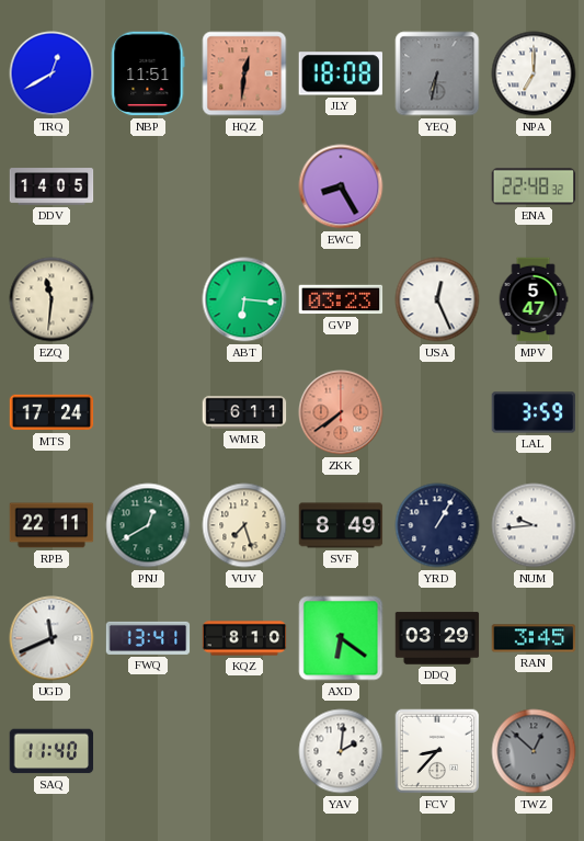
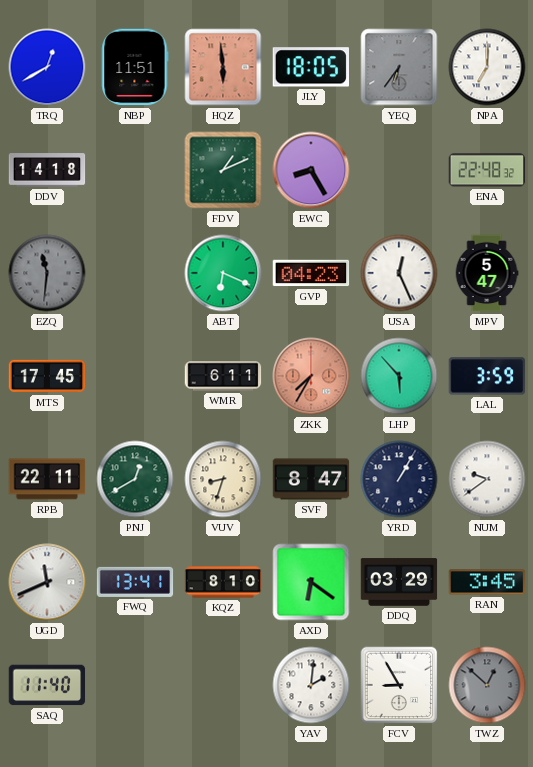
HQZ: 12:31 -> 5:59
JLY: 18:08 -> 18:05
YEQ: 6:32 -> 6:36
DDV: 14:05 -> 14:18
FDV: none -> 1:11
EZQ dial: cream -> grey
ABT: 6:16 -> 6:19
GVP: 03:23 -> 04:23
MTS: 17:24 -> 17:45
ZKK: 7:39 -> 7:35
LHP: none -> 5:53
VUV: 7:27 -> 8:33
SVF: 8:49 -> 8:47
NUM: 9:44 -> 9:39
FCV: 8:37 -> 8:55
